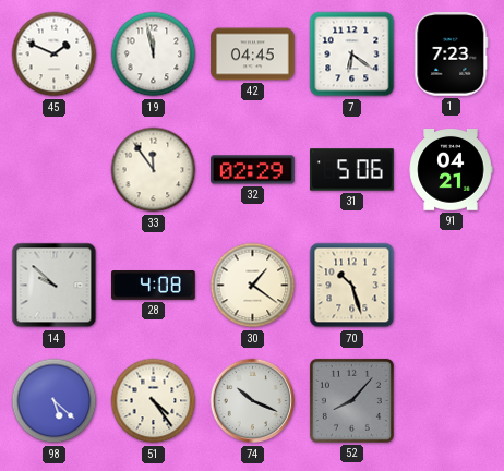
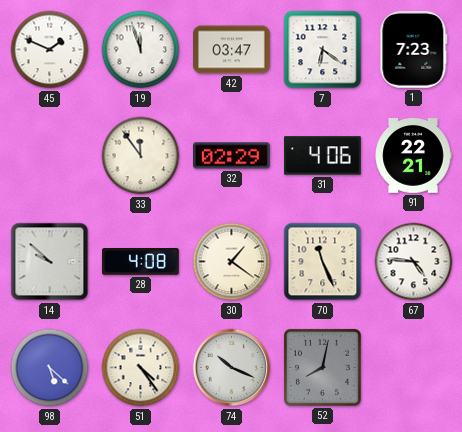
19: 11:58 -> 11:57
42: 04:45 -> 03:47
31: 5:06 -> 4:06
91: 04:21 -> 22:21
70: 10:27 -> 11:26
67: none -> 4:46
52: 8:07 -> 8:02
